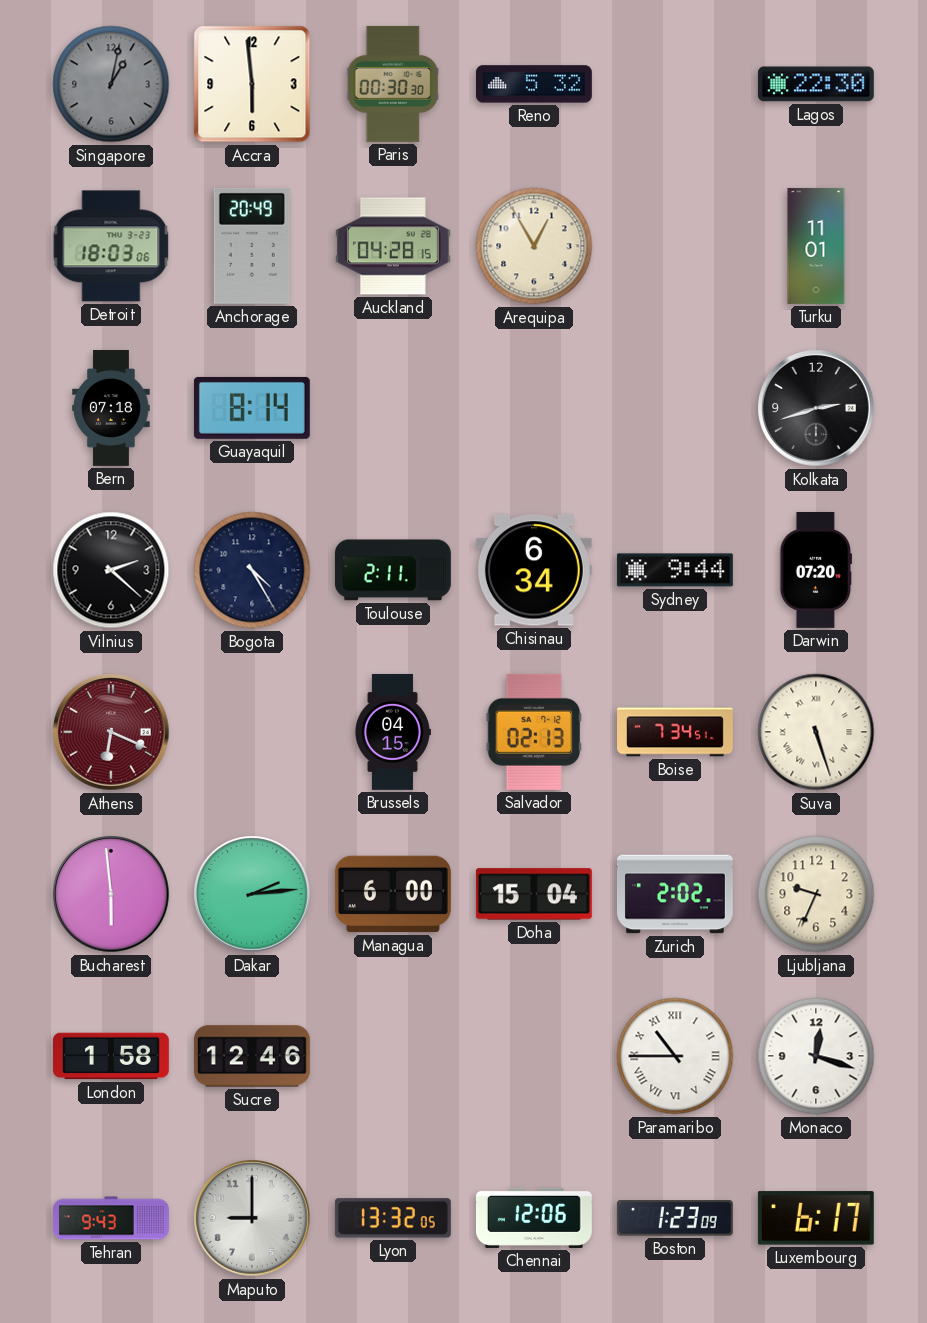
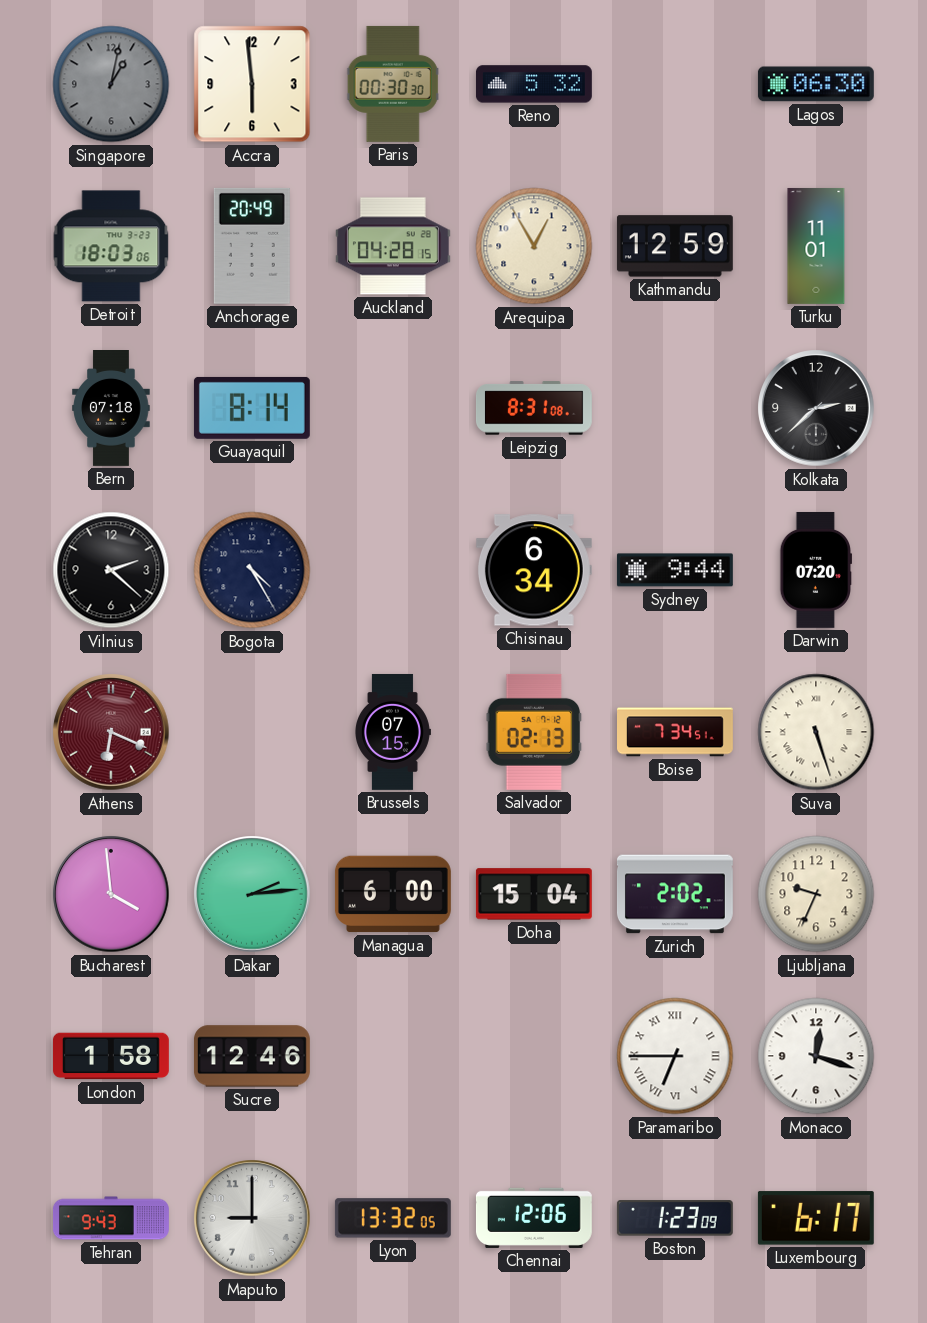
Lagos: 22:30 -> 06:30
Kathmandu: none -> 12:59
Leipzig: none -> 8:31
Kolkata: 2:42 -> 2:38
Toulouse: 2:11 -> none
Brussels: 04:15 -> 07:15
Bucharest: 5:59 -> 3:59
Paramaribo: 10:45 -> 6:45
